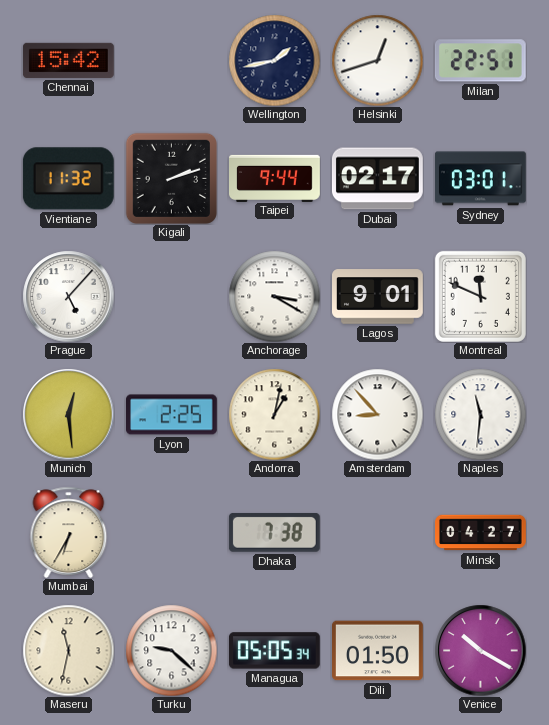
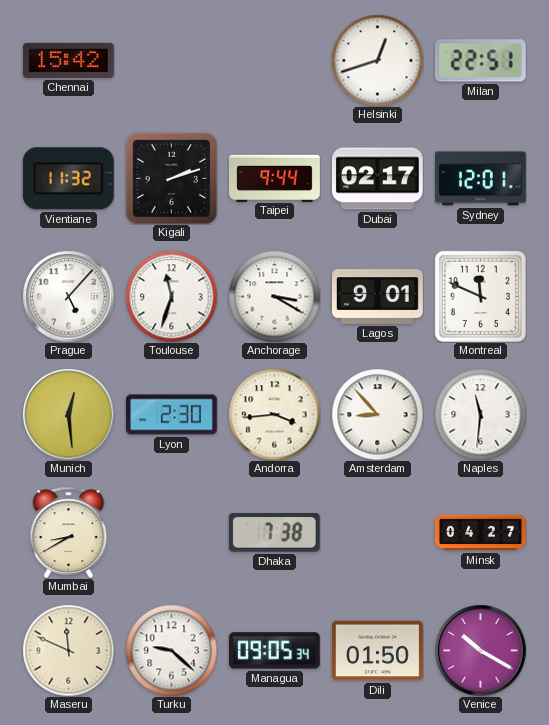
Wellington: 1:43 -> none
Sydney: 03:01 -> 12:01
Toulouse: none -> 11:33
Lyon: 2:25 -> 2:30
Andorra: 1:02 -> 3:44
Mumbai: 6:35 -> 8:40
Maseru: 11:32 -> 11:49
Managua: 05:05 -> 09:05
